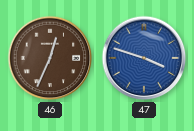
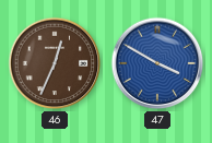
47: 3:48 -> 3:50
